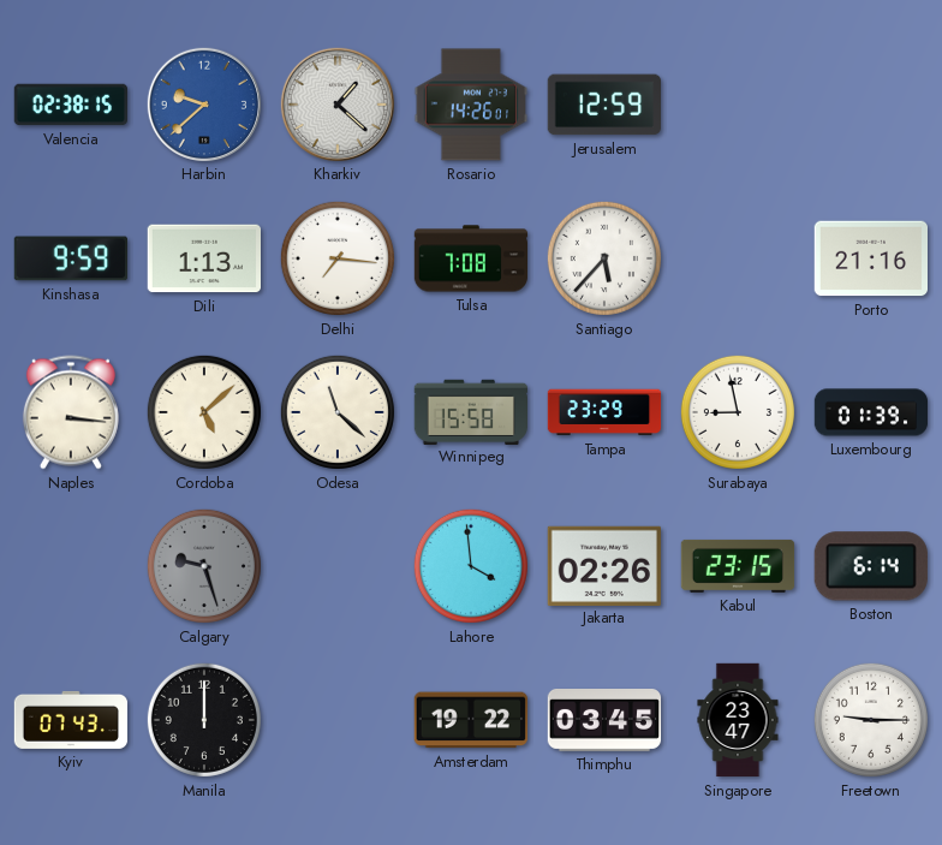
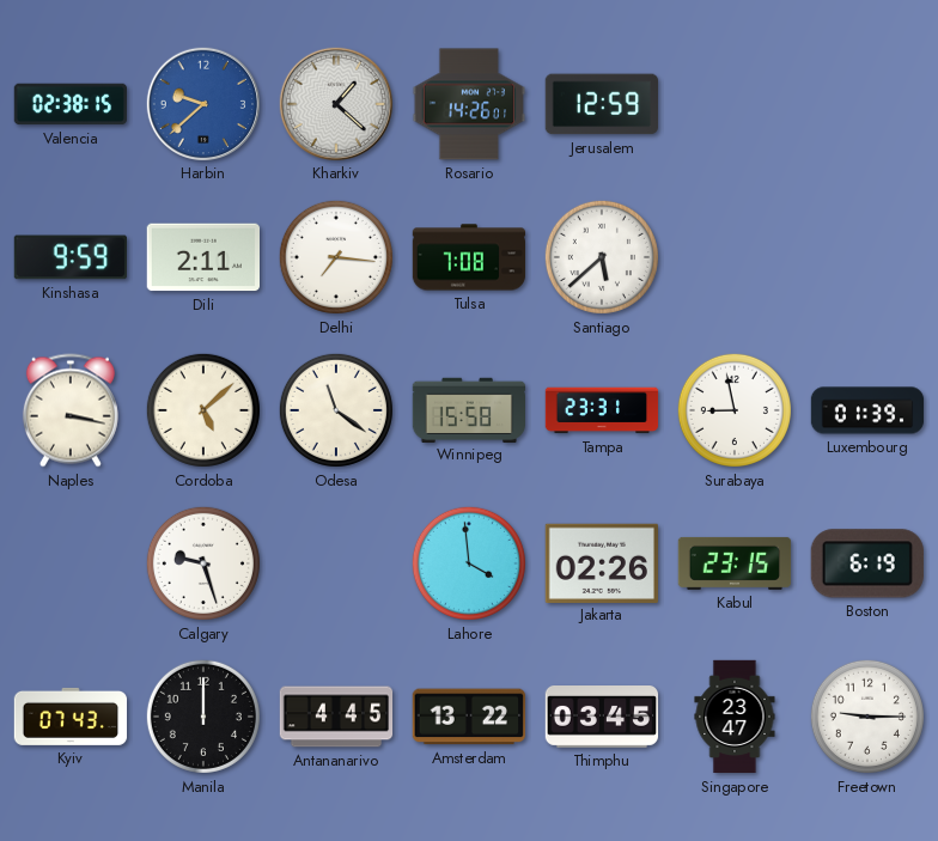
Dili: 1:13 -> 2:11
Santiago: 5:37 -> 5:38
Porto: 21:16 -> none
Naples: 3:16 -> 3:17
Odesa: 11:22 -> 11:21
Tampa: 23:29 -> 23:31
Calgary dial: grey -> white
Boston: 6:14 -> 6:19
Antananarivo: none -> 4:45
Amsterdam: 19:22 -> 13:22
